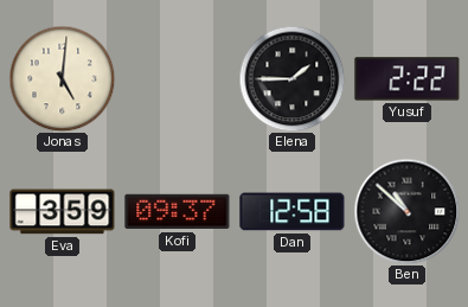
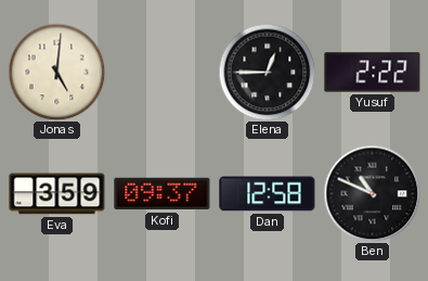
Elena: 1:45 -> 12:45
Ben: 10:52 -> 10:49
